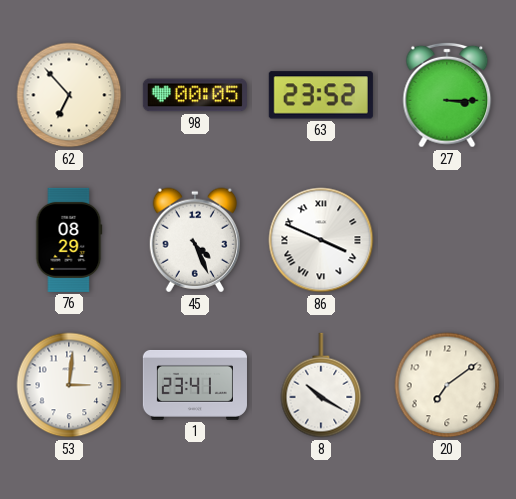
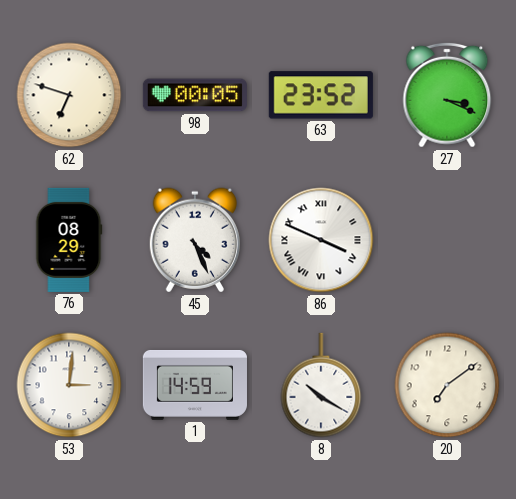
62: 6:53 -> 6:48
27: 3:15 -> 3:19
1: 23:41 -> 14:59
